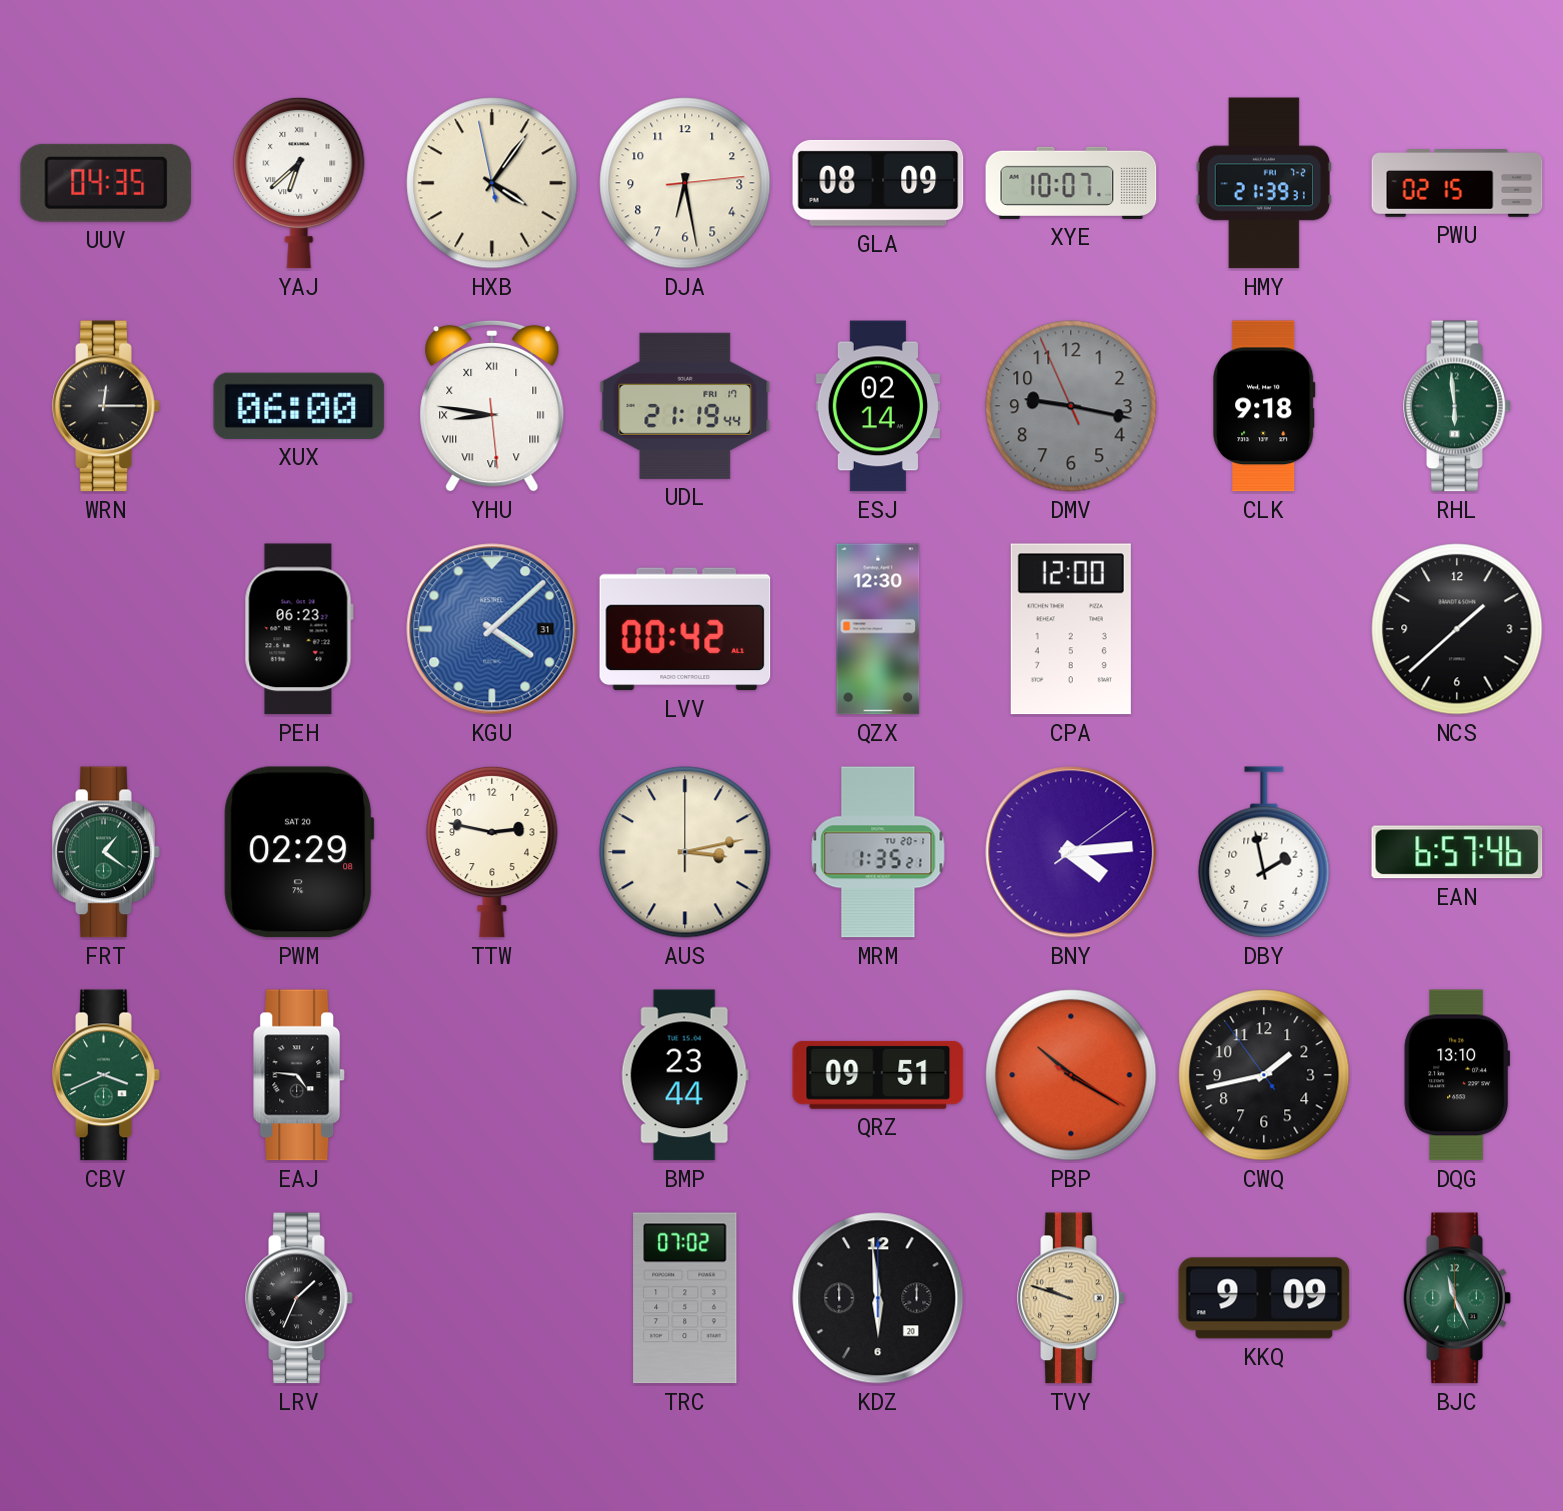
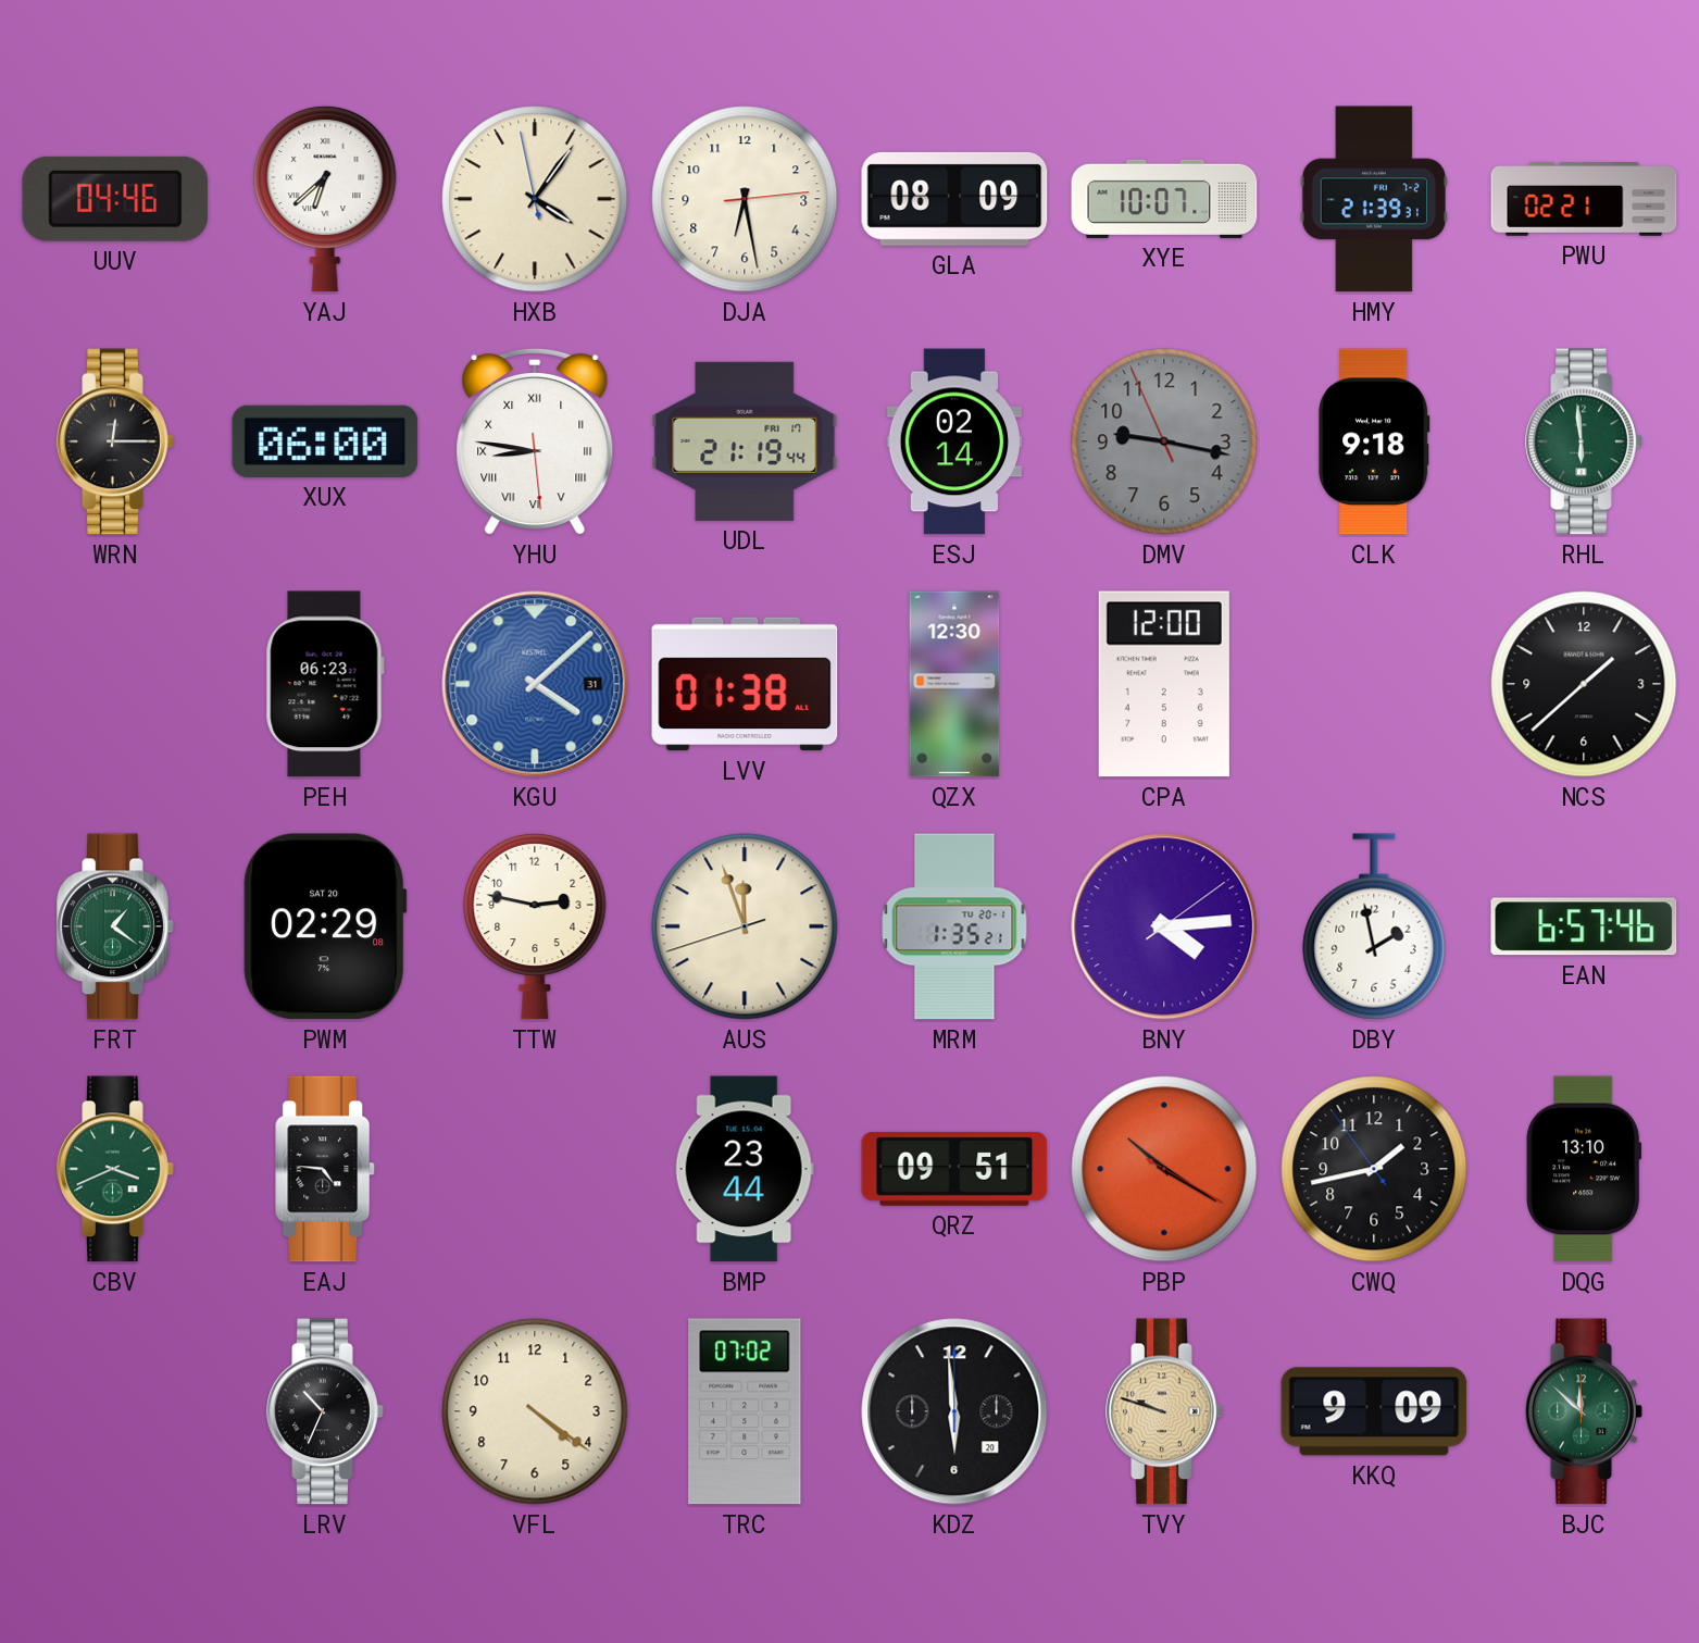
UUV: 04:35 -> 04:46
PWU: 02:15 -> 02:21
LVV: 00:42 -> 01:38
AUS: 3:13 -> 11:56
LRV: 1:34 -> 10:34
VFL: none -> 4:21
BJC: 11:26 -> 11:52
